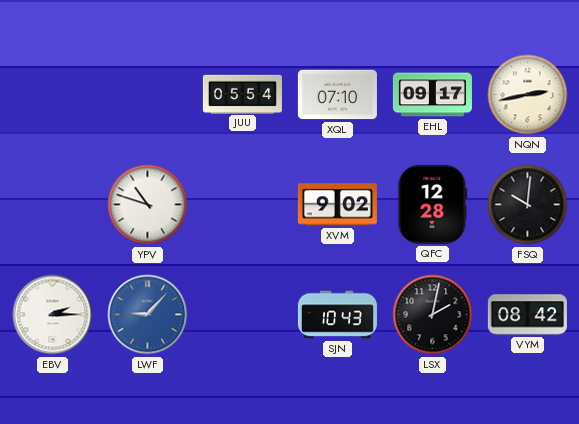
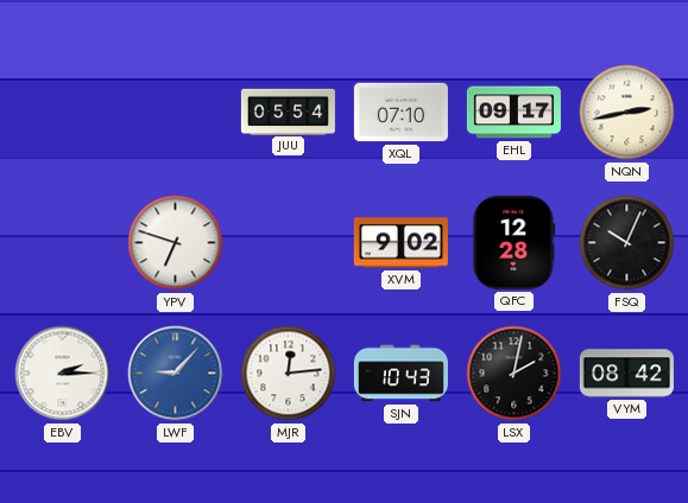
YPV: 10:48 -> 6:48
FSQ: 10:01 -> 10:04
MJR: none -> 12:14
